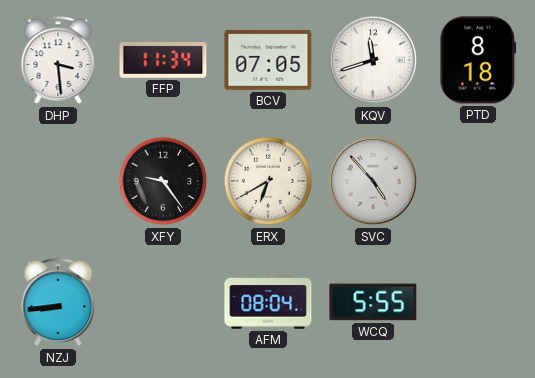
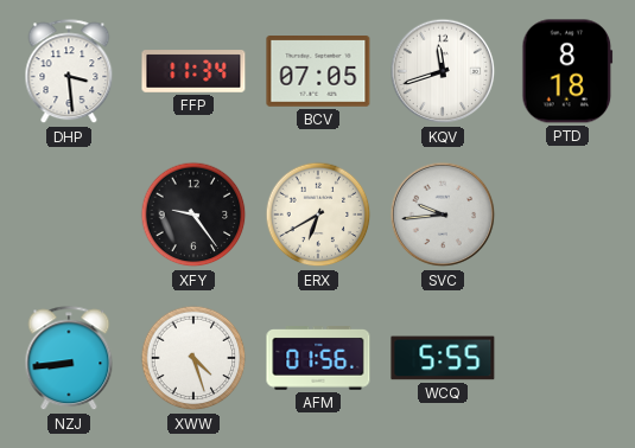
SVC: 4:53 -> 9:44
XWW: none -> 4:27
AFM: 08:04 -> 01:56
